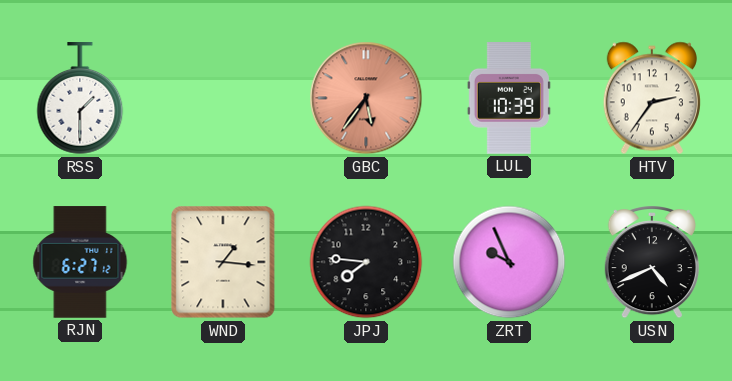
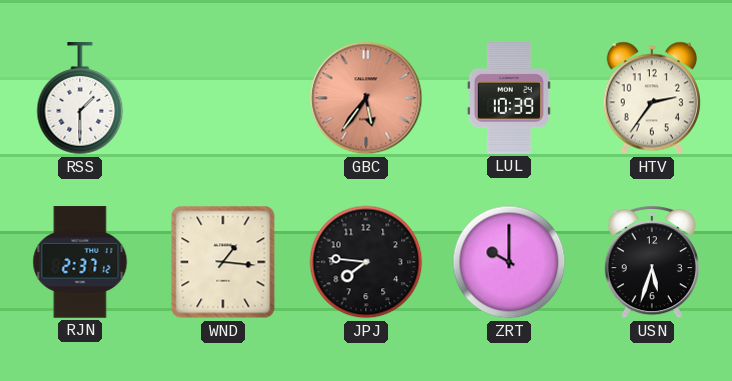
RJN: 6:27 -> 2:37
ZRT: 9:56 -> 10:00
USN: 4:41 -> 5:33
